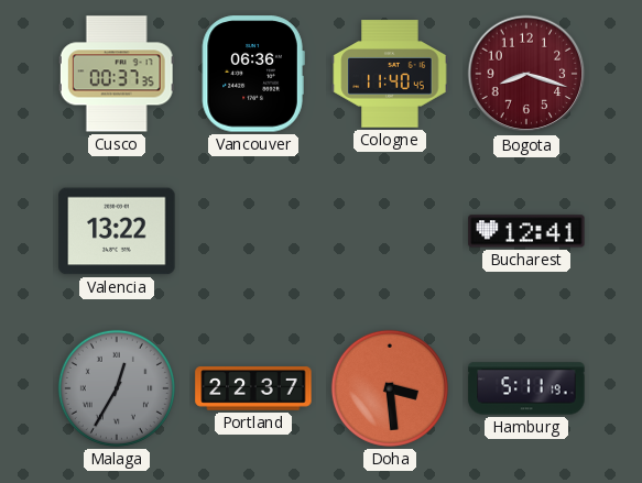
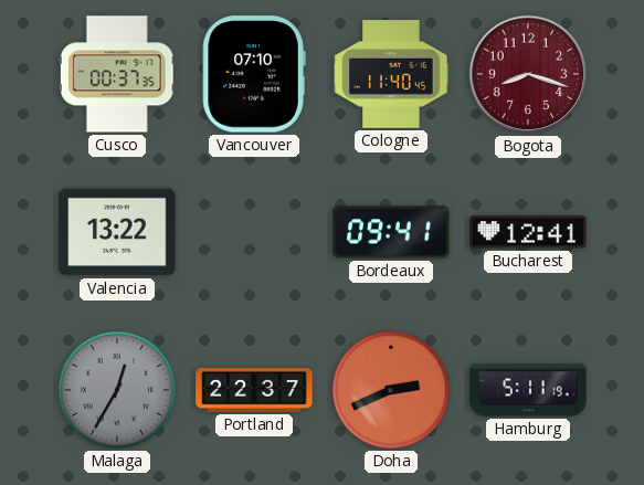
Vancouver: 06:36 -> 07:10
Bordeaux: none -> 09:41
Doha: 3:29 -> 2:41
